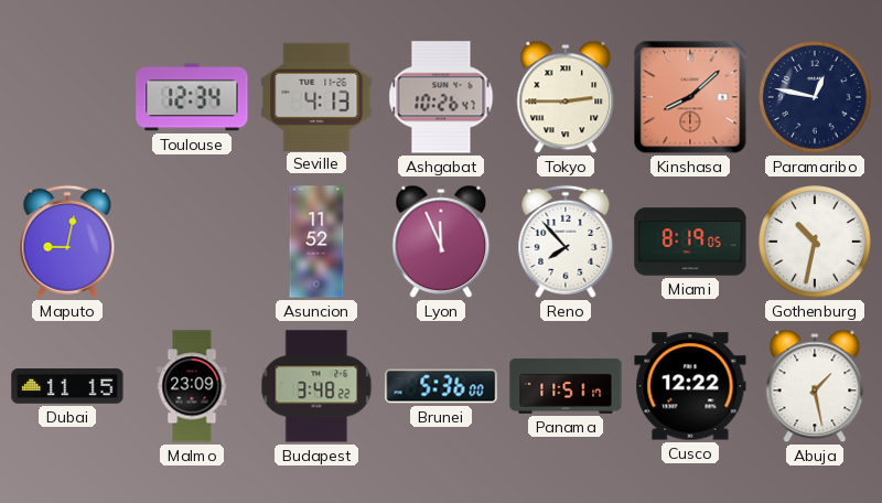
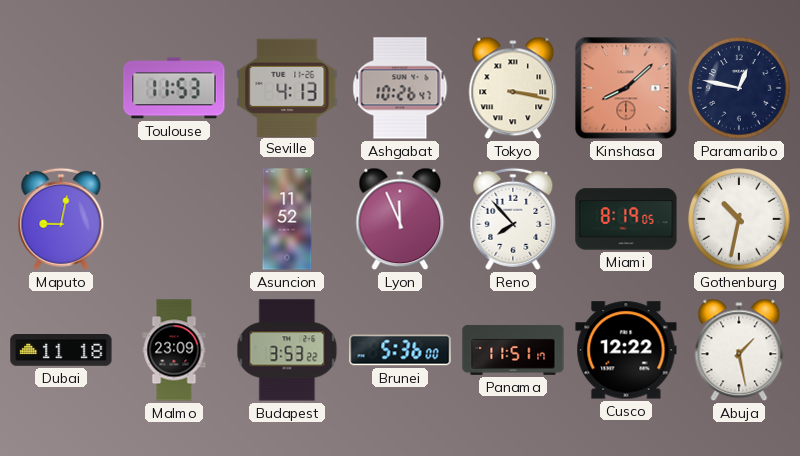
Toulouse: 12:34 -> 11:53
Tokyo: 2:45 -> 3:17
Dubai: 11:15 -> 11:18
Budapest: 3:48 -> 3:53
